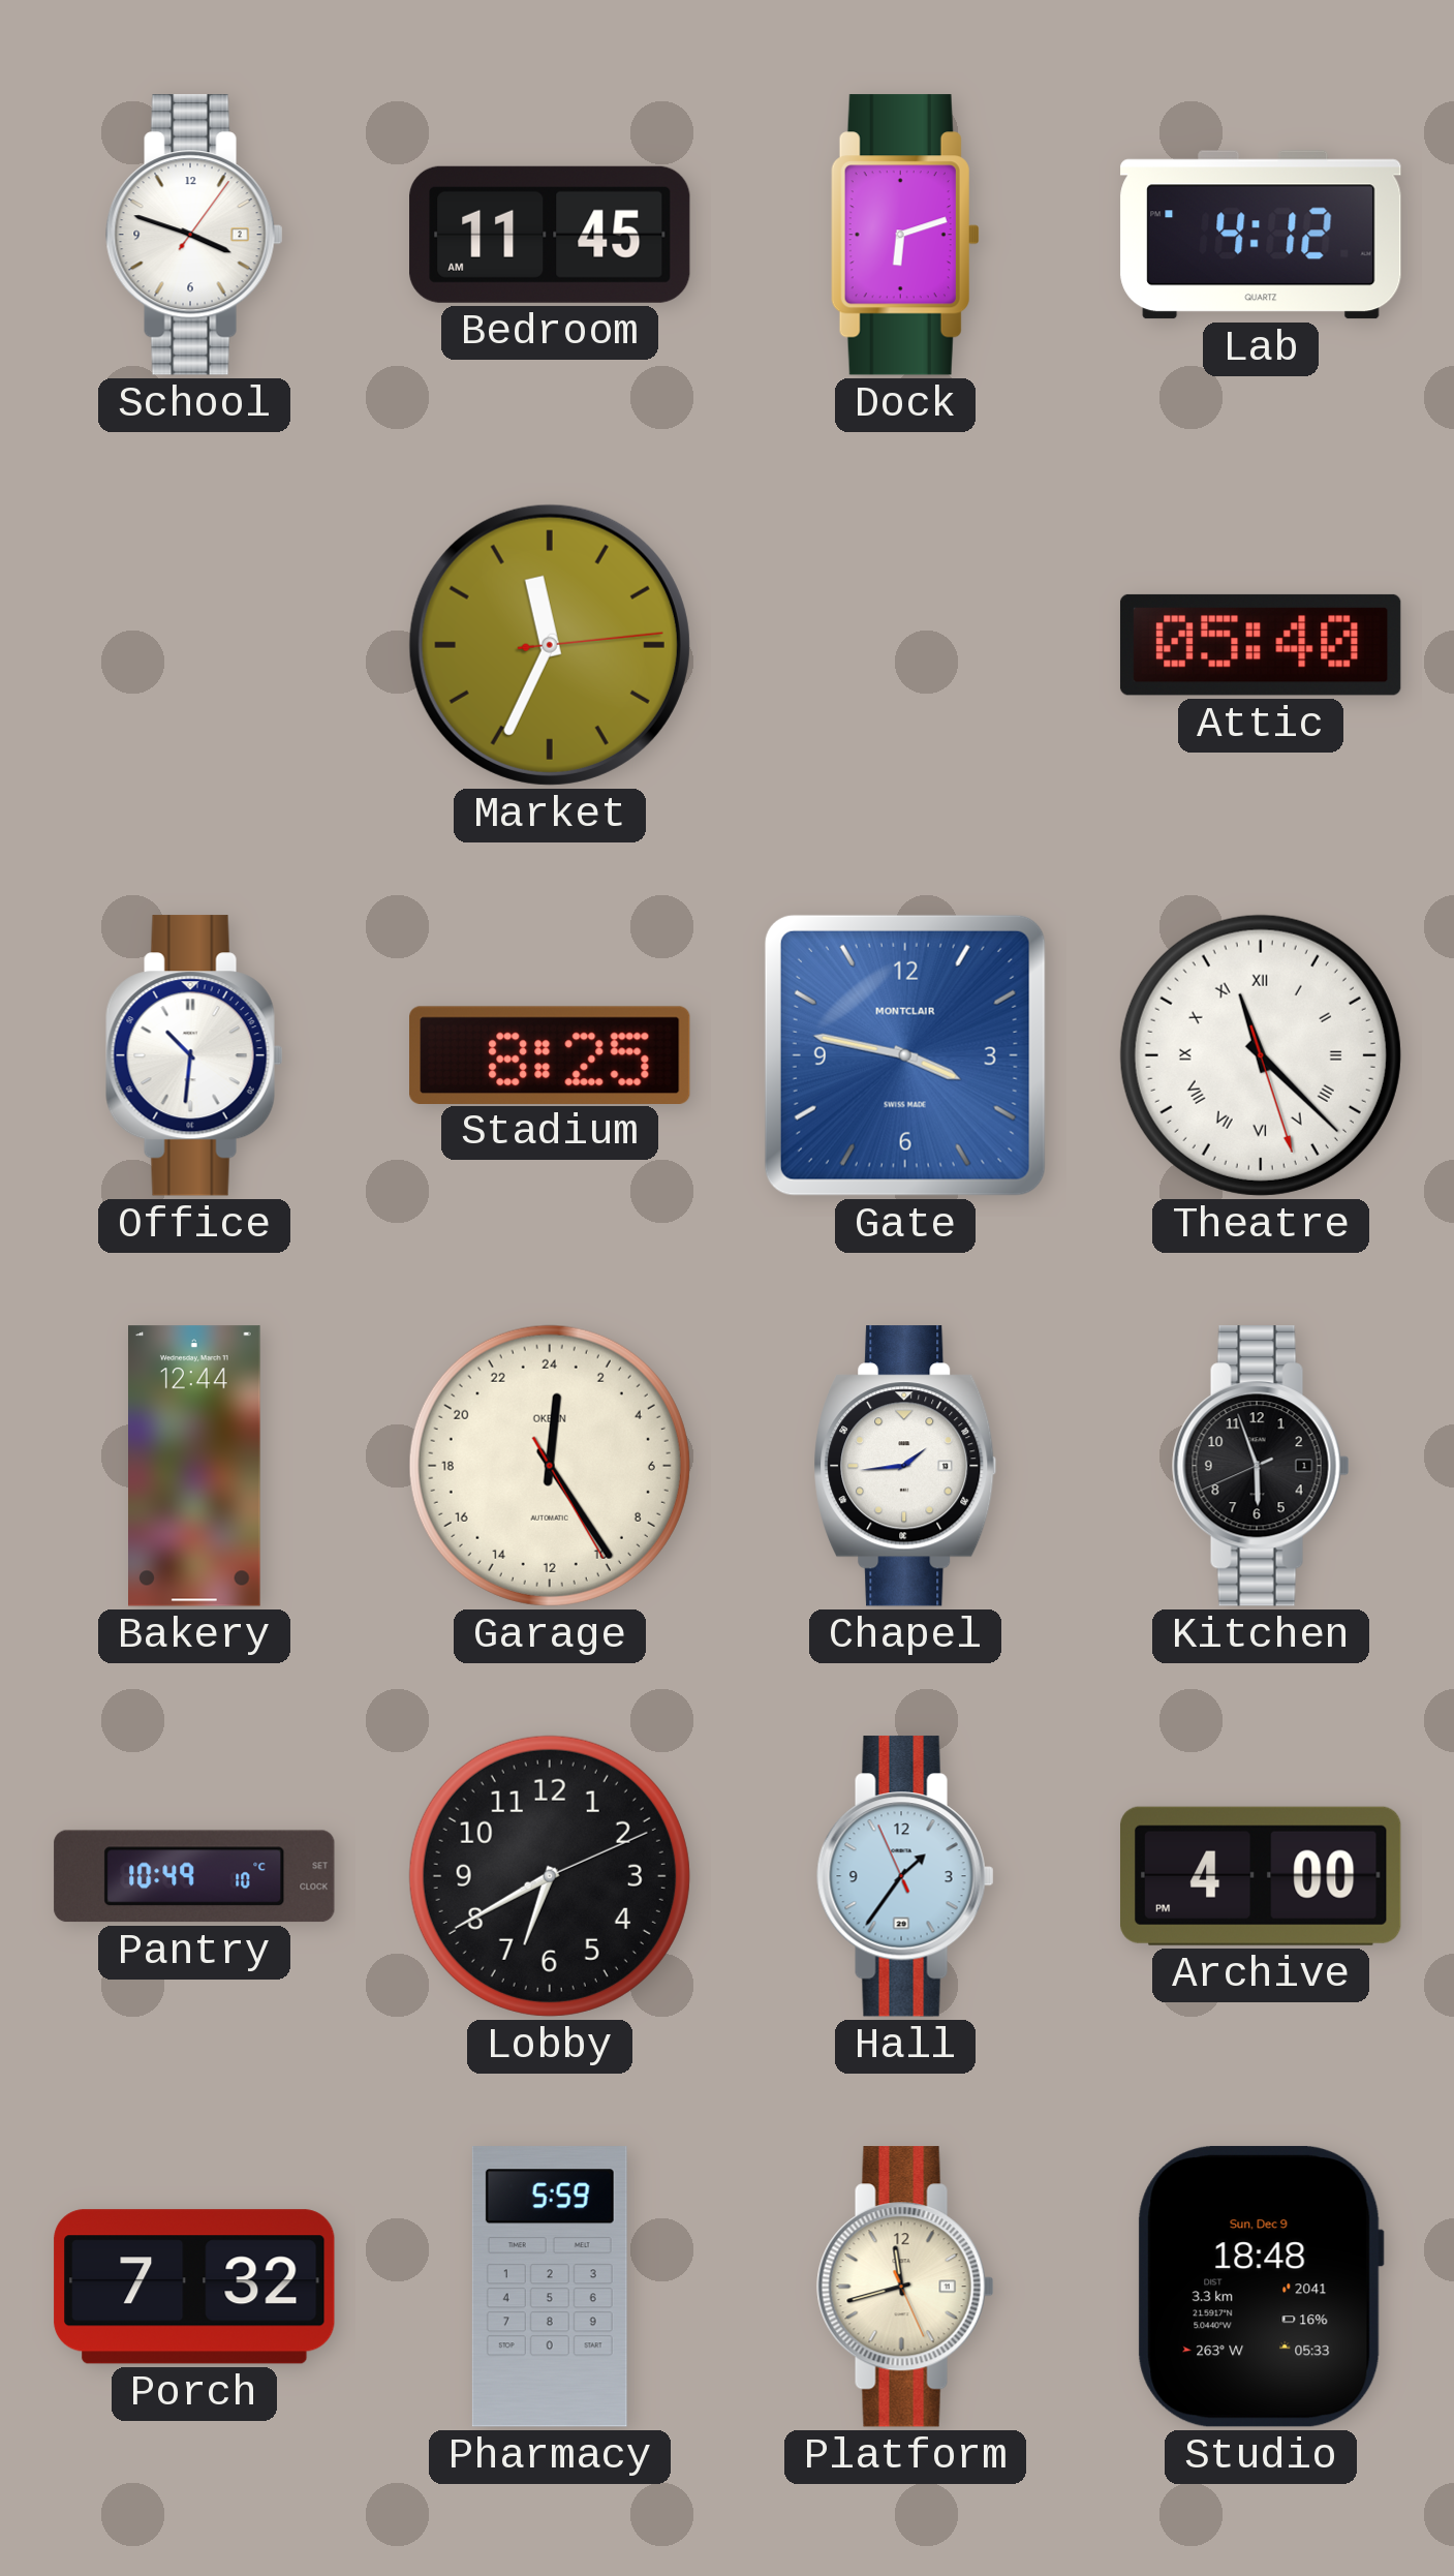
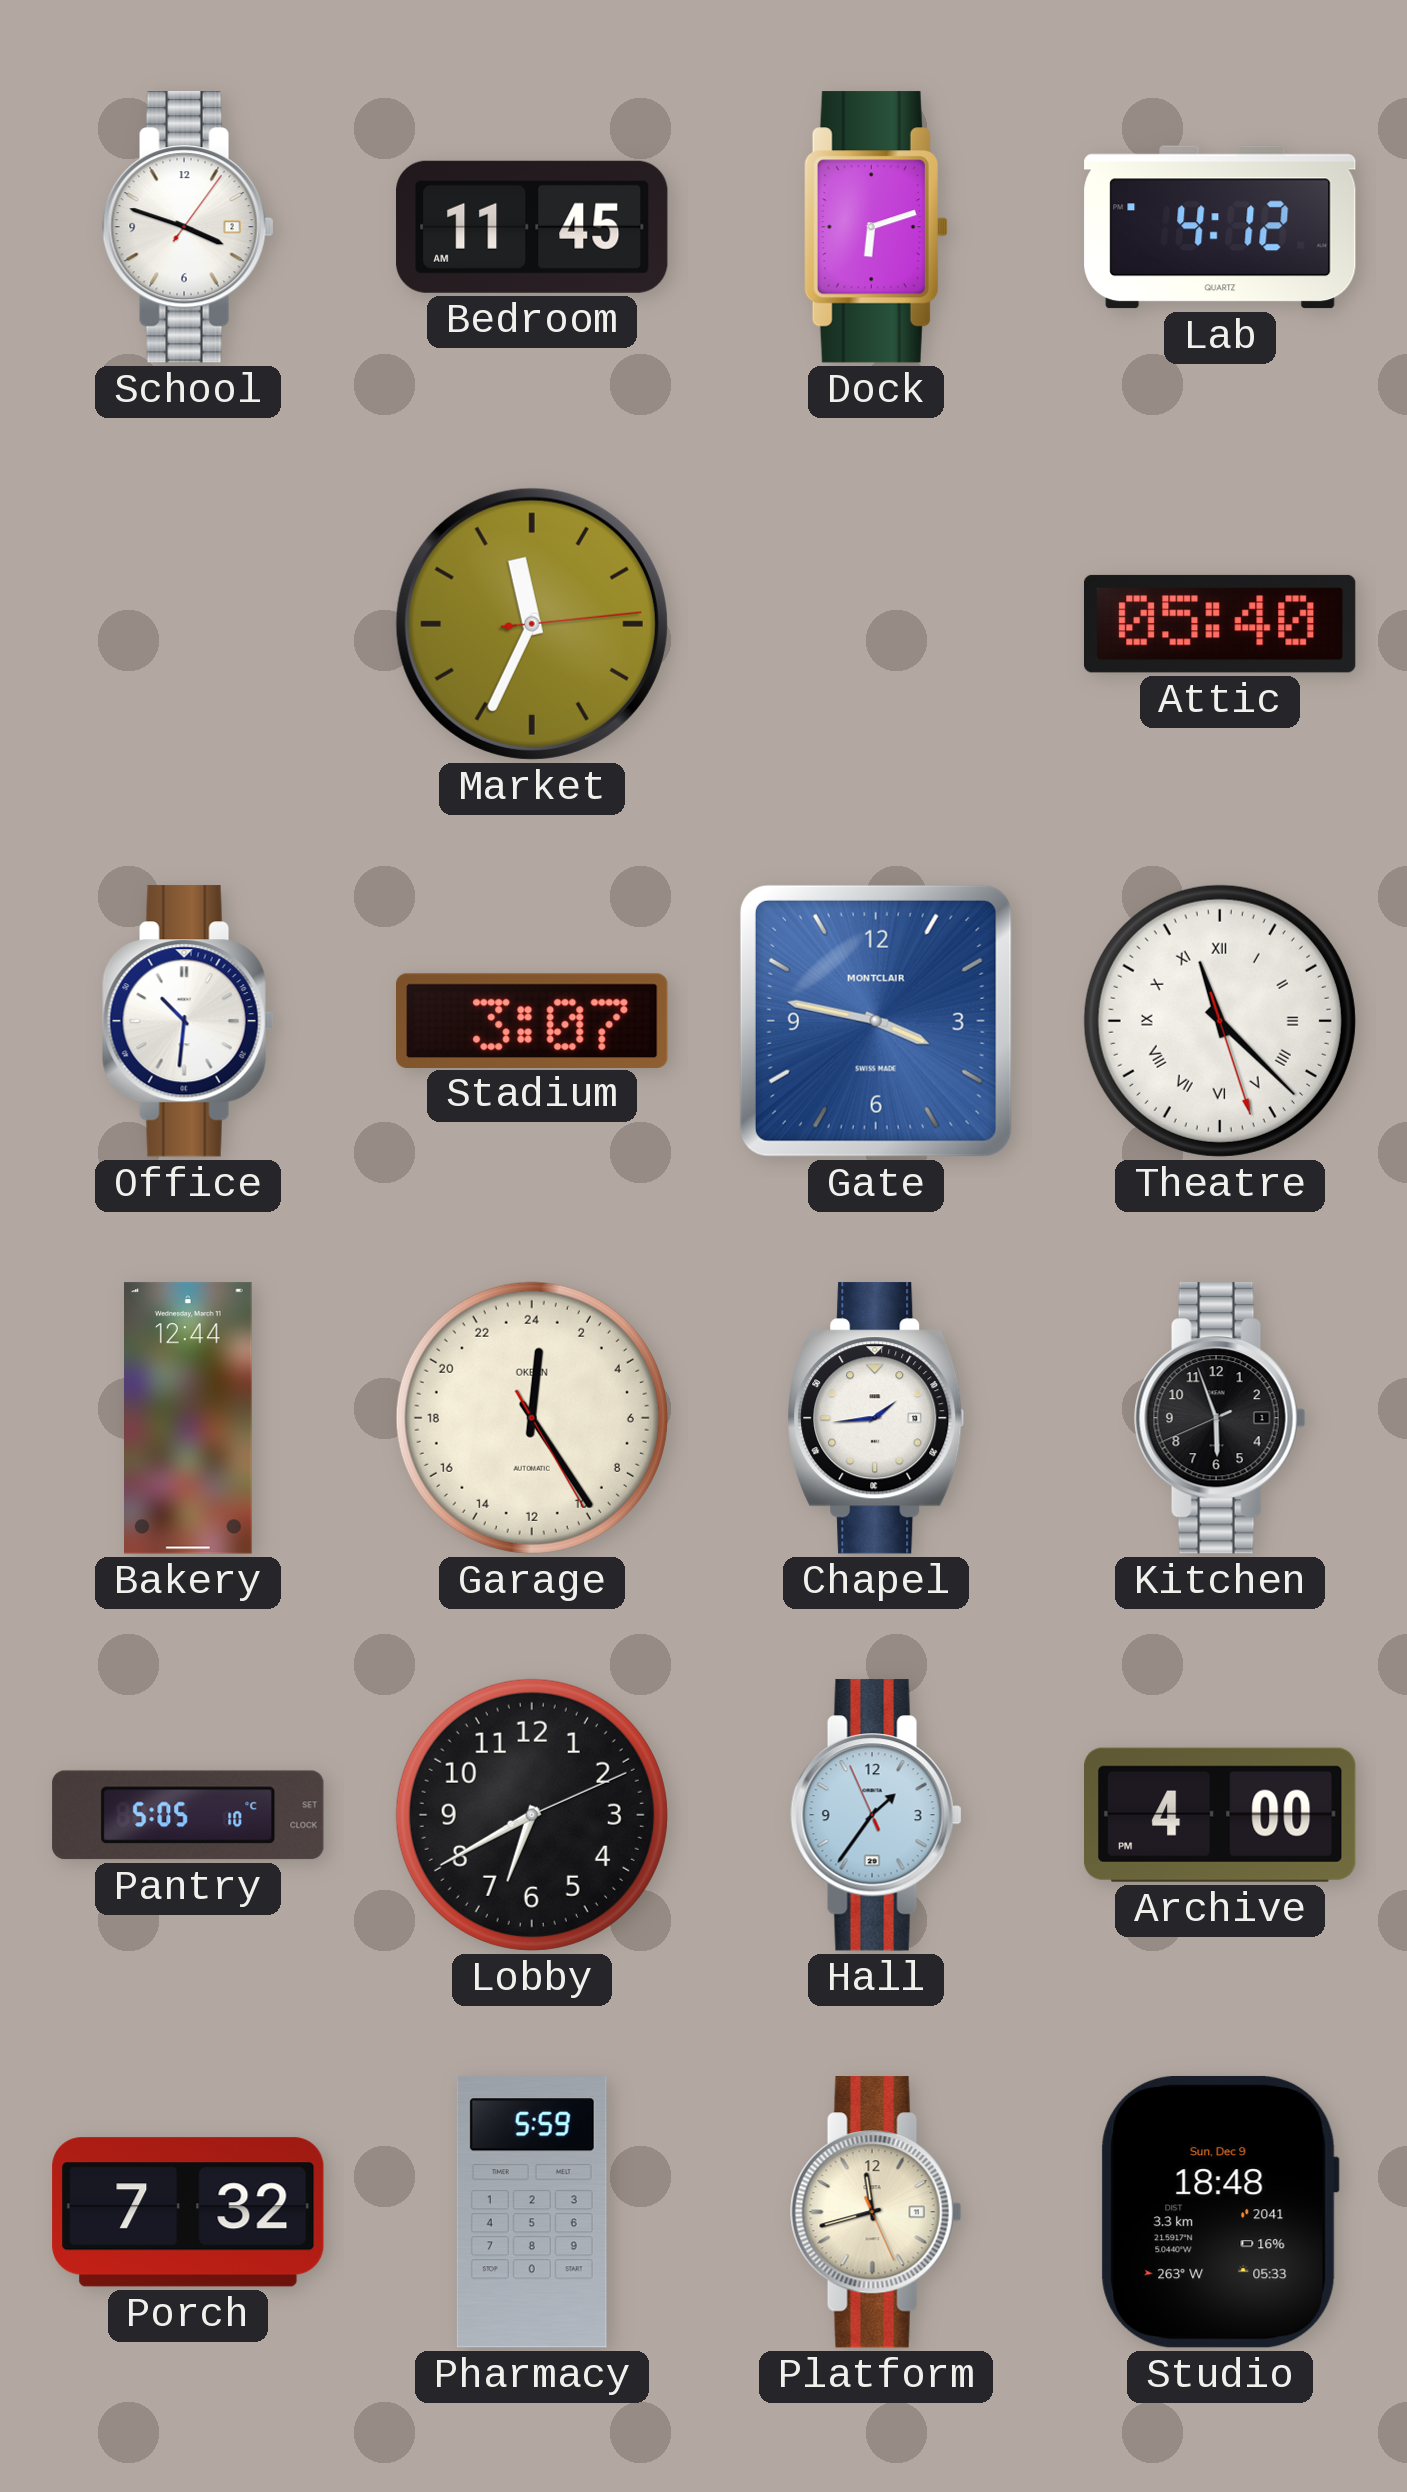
Stadium: 8:25 -> 3:07
Pantry: 10:49 -> 5:05
